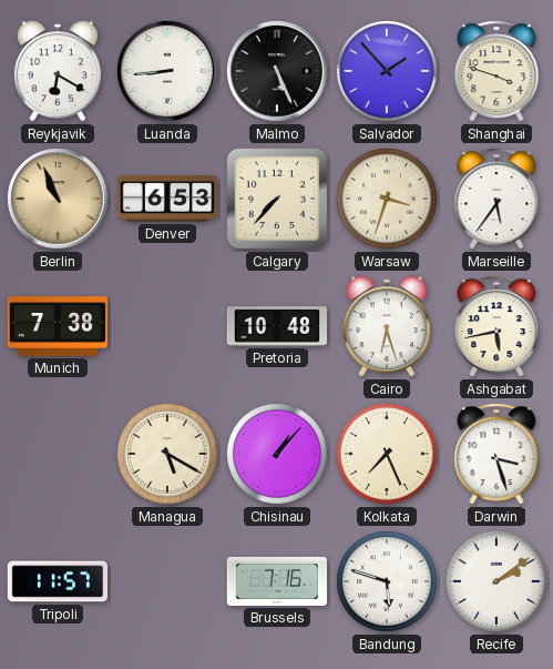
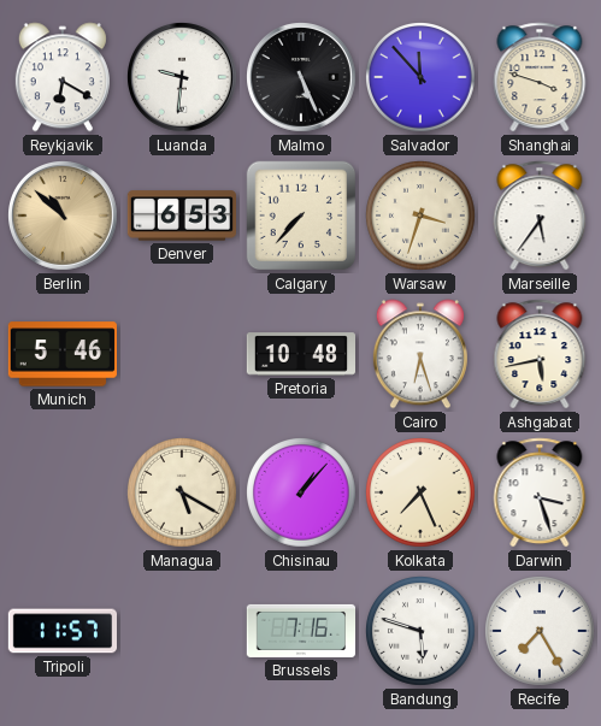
Luanda: 8:44 -> 9:31
Salvador: 1:53 -> 11:53
Berlin: 10:56 -> 10:52
Munich: 7:38 -> 5:46
Recife: 2:09 -> 7:25
